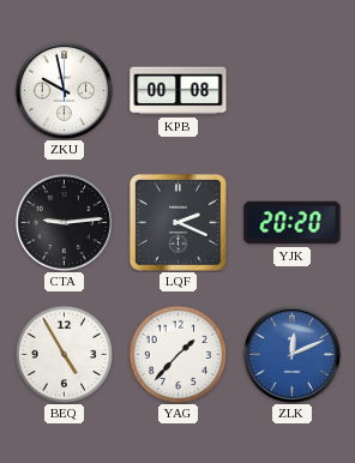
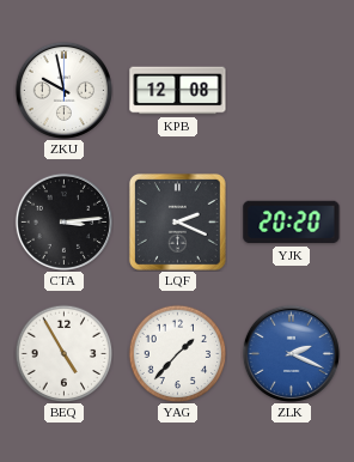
KPB: 00:08 -> 12:08
CTA: 9:14 -> 3:14
ZLK: 12:11 -> 2:19
